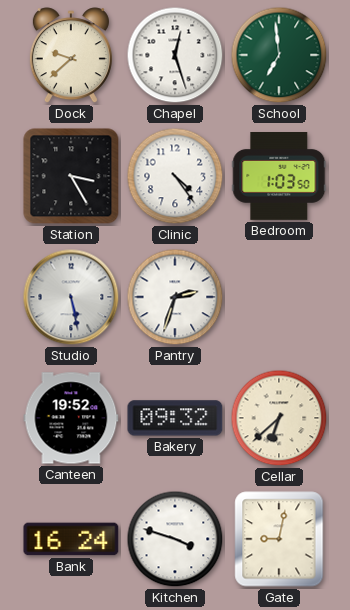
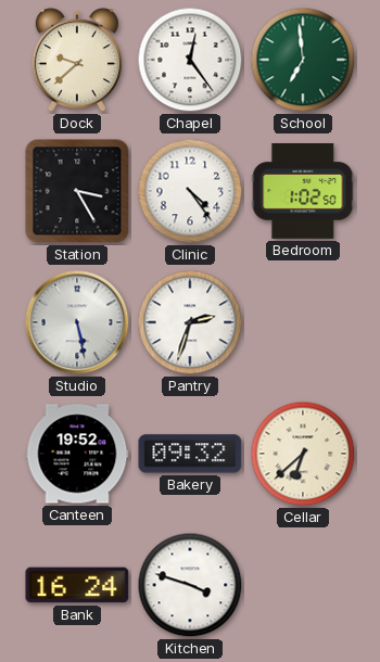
Chapel: 12:27 -> 12:24
Bedroom: 1:03 -> 1:02
Gate: 9:02 -> none
